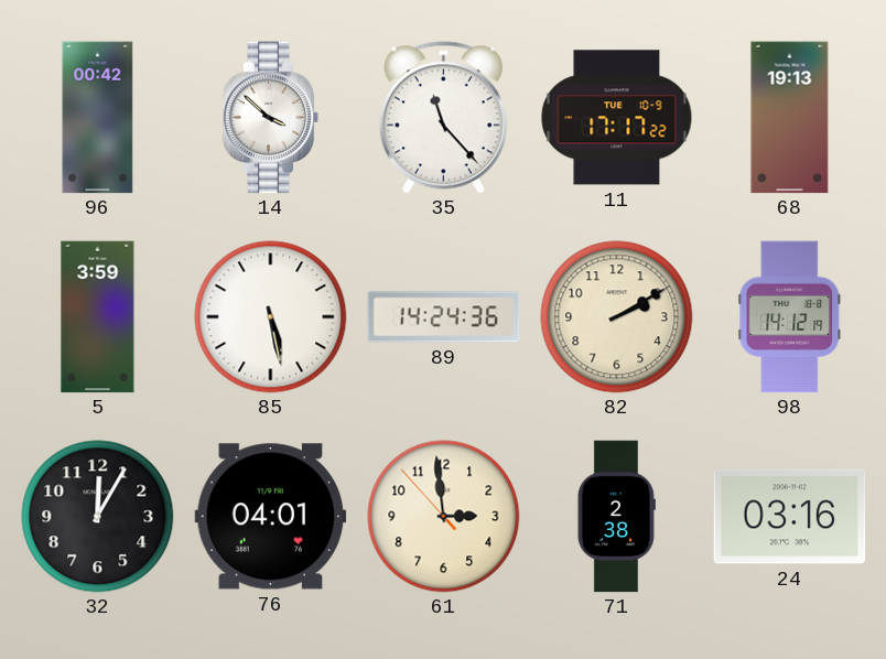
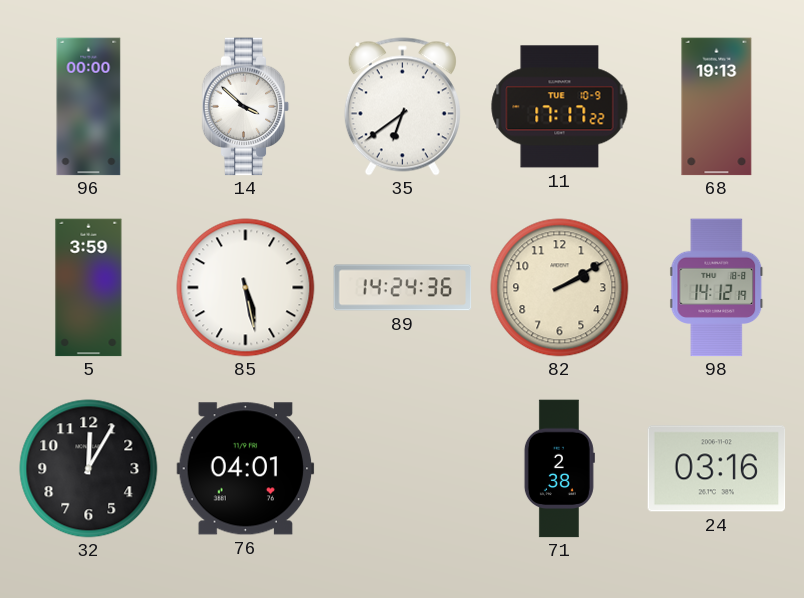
96: 00:42 -> 00:00
35: 11:23 -> 6:39
61: 2:58 -> none
